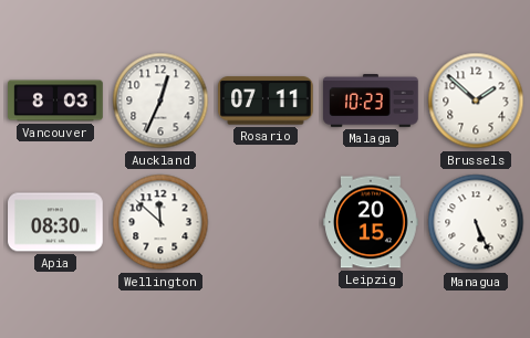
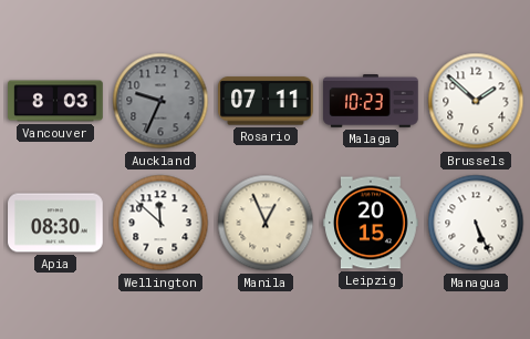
Auckland: 12:34 -> 9:34
Auckland dial: white -> grey
Manila: none -> 12:56
